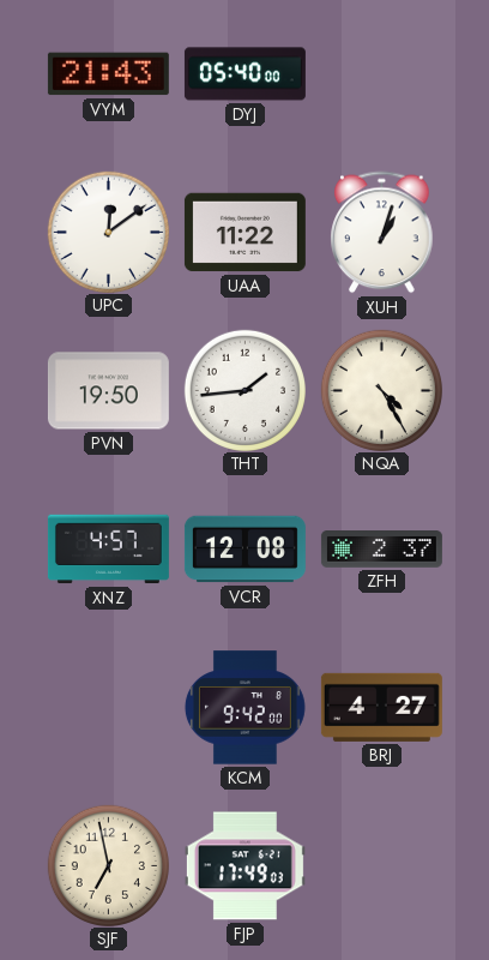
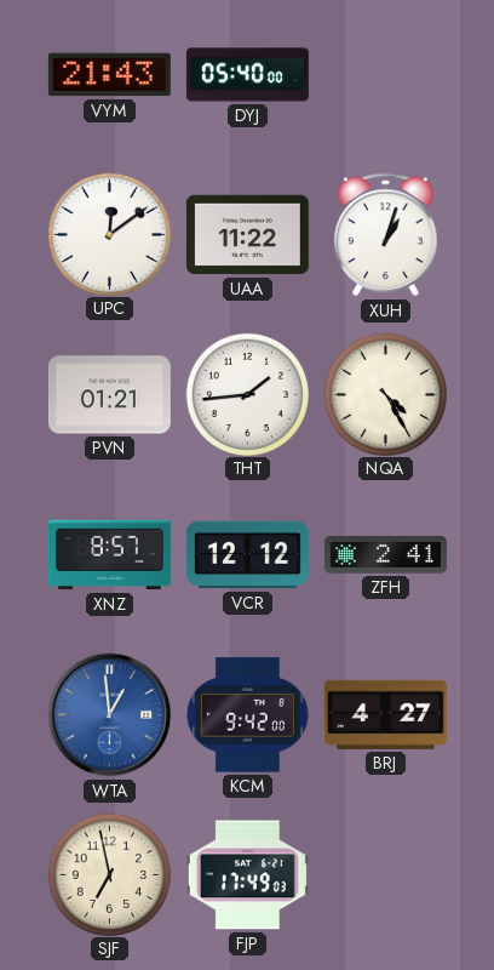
PVN: 19:50 -> 01:21
XNZ: 4:57 -> 8:57
VCR: 12:08 -> 12:12
ZFH: 2:37 -> 2:41
WTA: none -> 12:59
